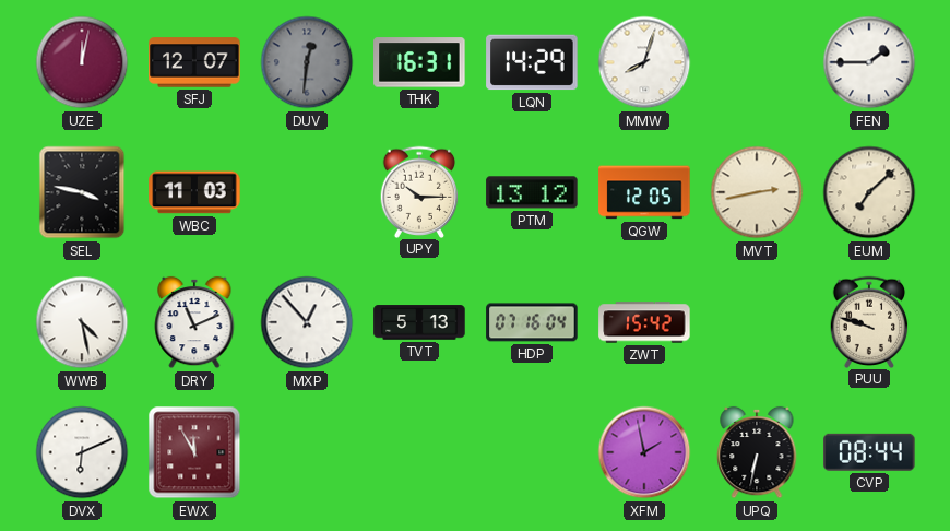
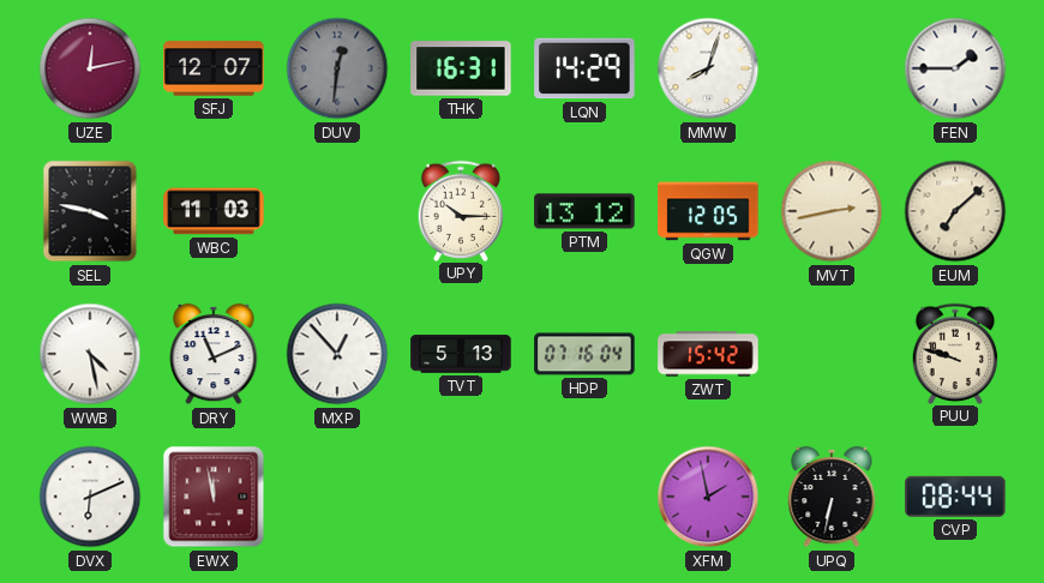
UZE: 12:02 -> 12:13
EWX: 11:55 -> 11:58
